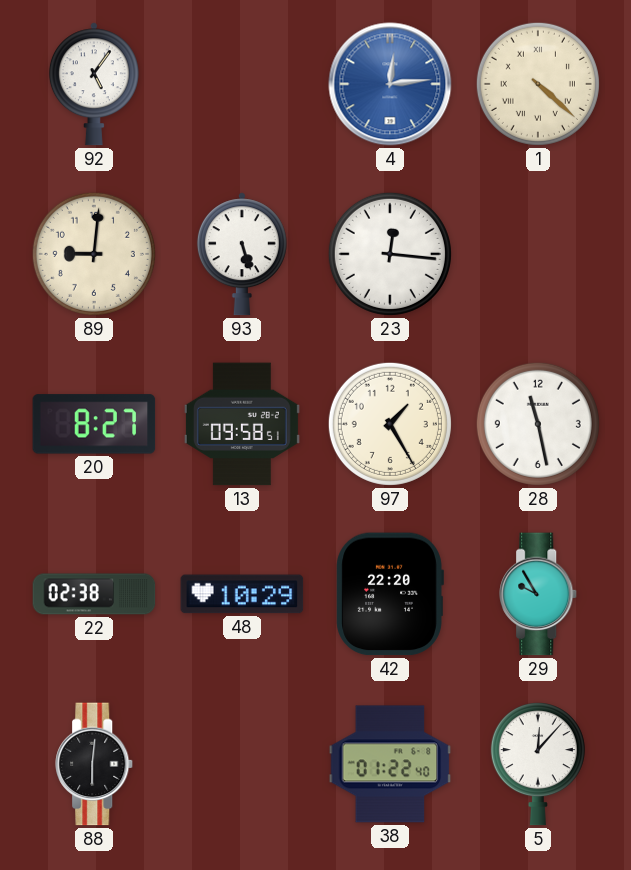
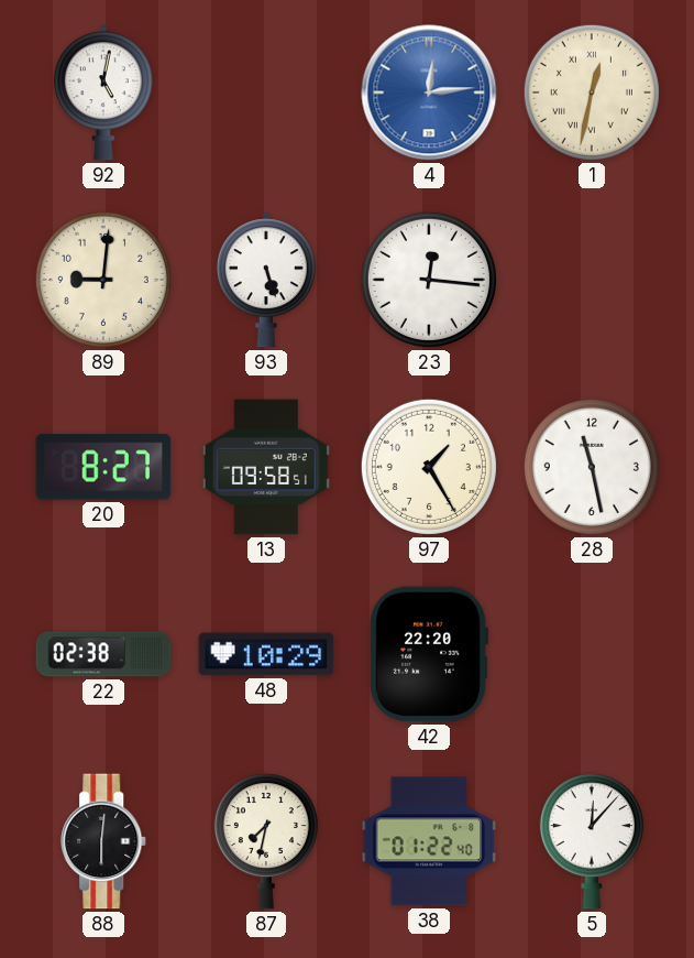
92: 5:06 -> 5:02
1: 4:22 -> 12:32
29: 9:55 -> none
87: none -> 7:32
